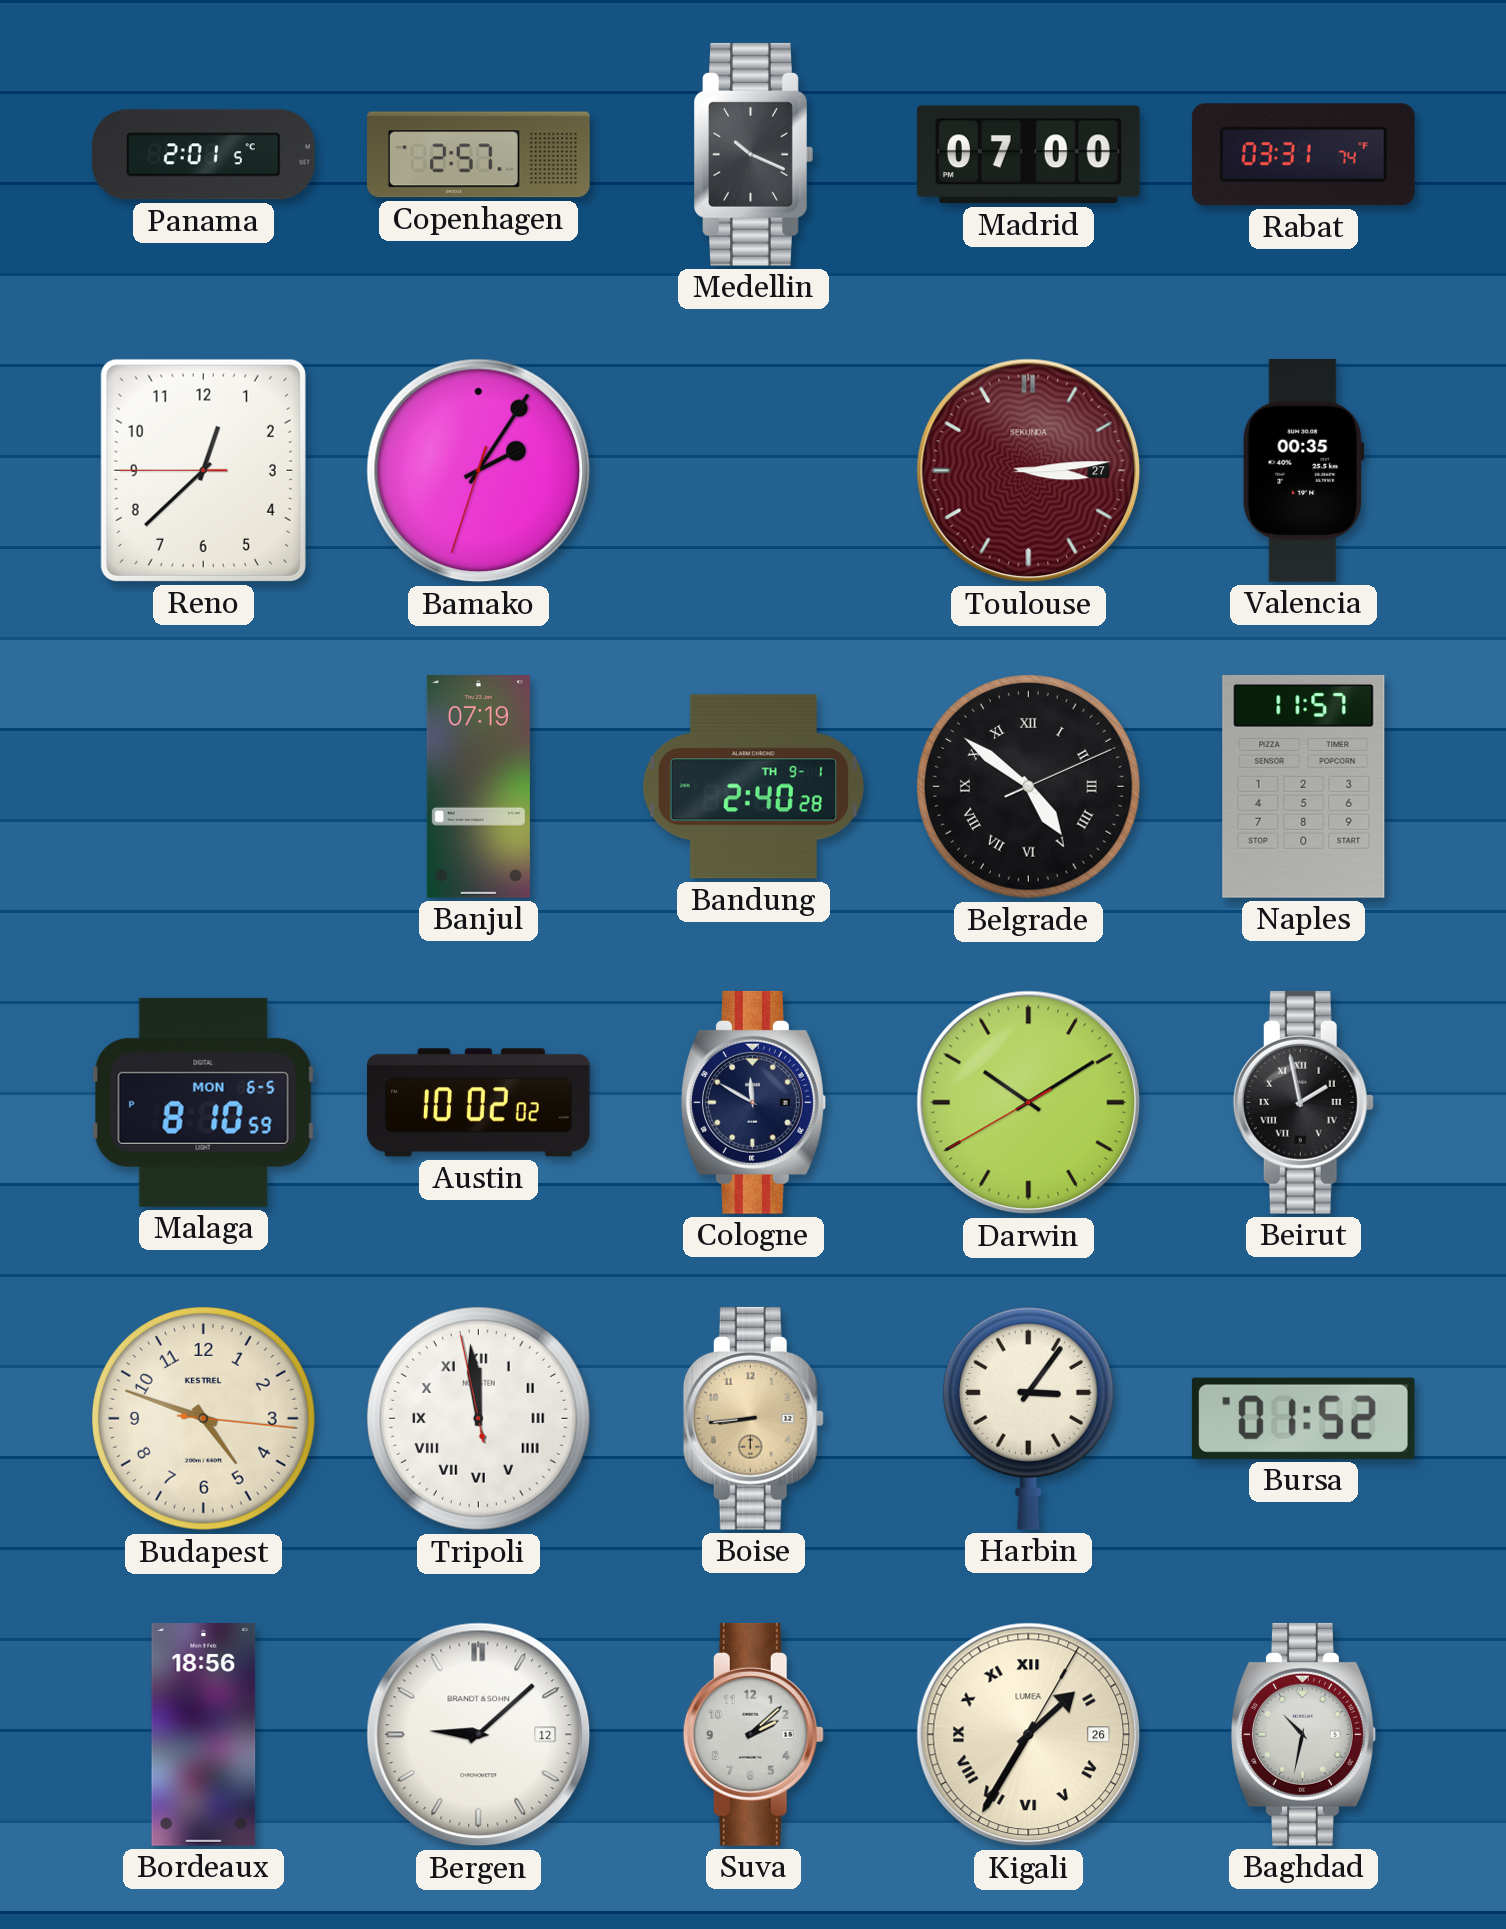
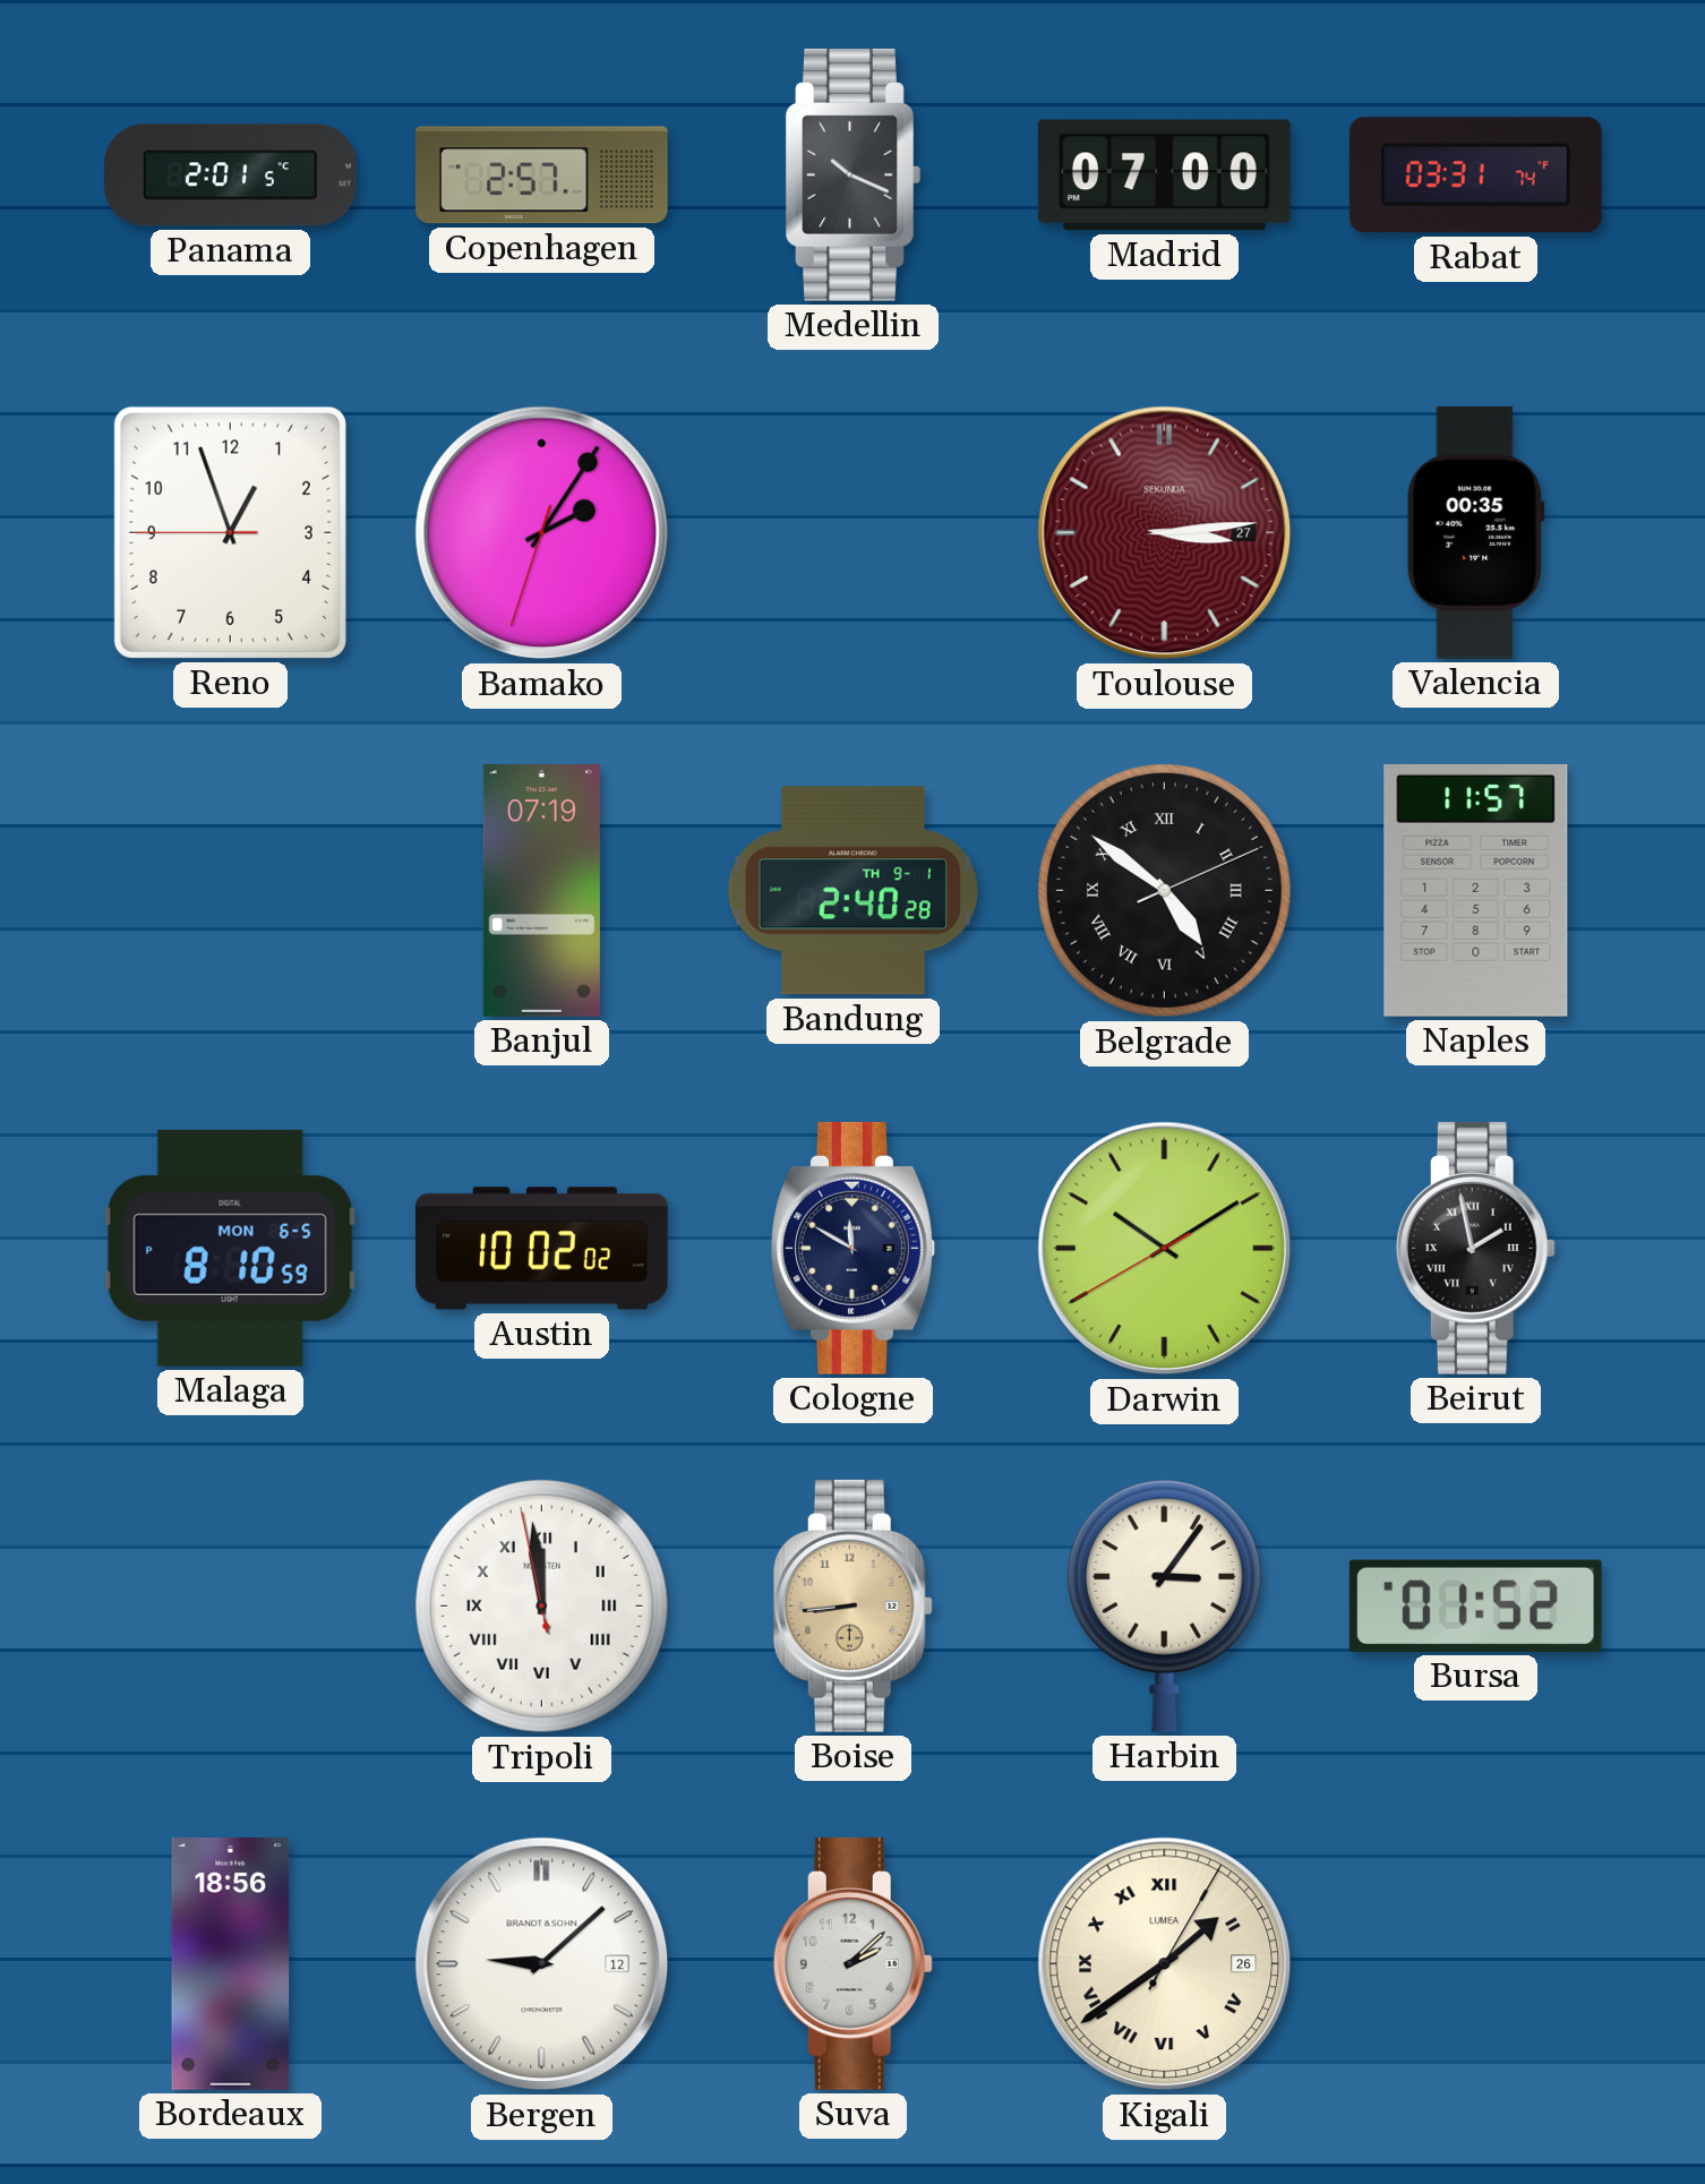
Reno: 12:37 -> 12:56
Budapest: 4:48 -> none
Kigali: 1:35 -> 1:39
Baghdad: 10:32 -> none
